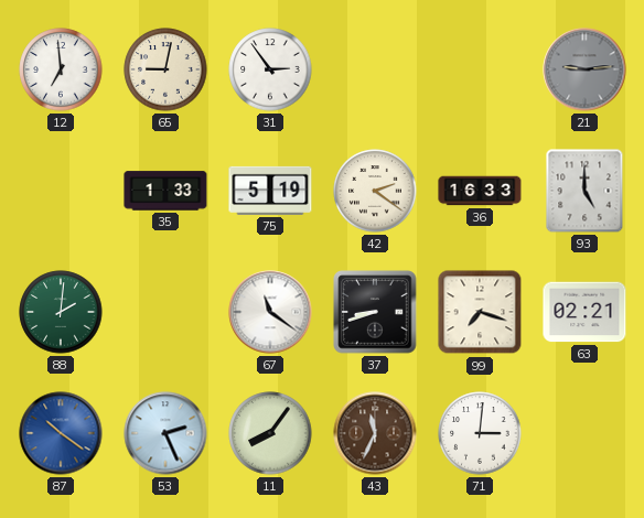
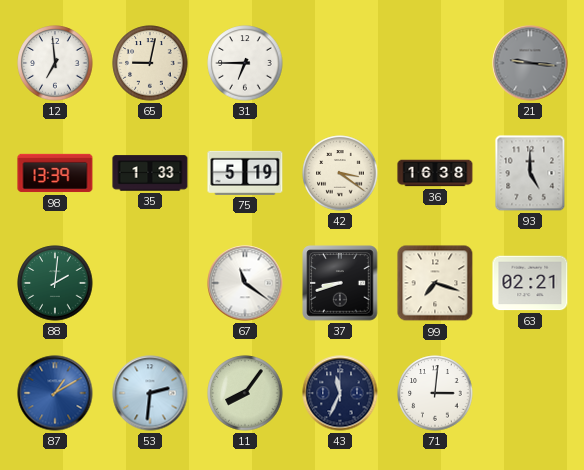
31: 2:54 -> 6:45
21: 9:14 -> 9:16
98: none -> 13:39
42: 2:21 -> 3:21
36: 16:33 -> 16:38
87: 10:21 -> 1:10
53: 2:26 -> 2:31
43 dial: brown -> navy
